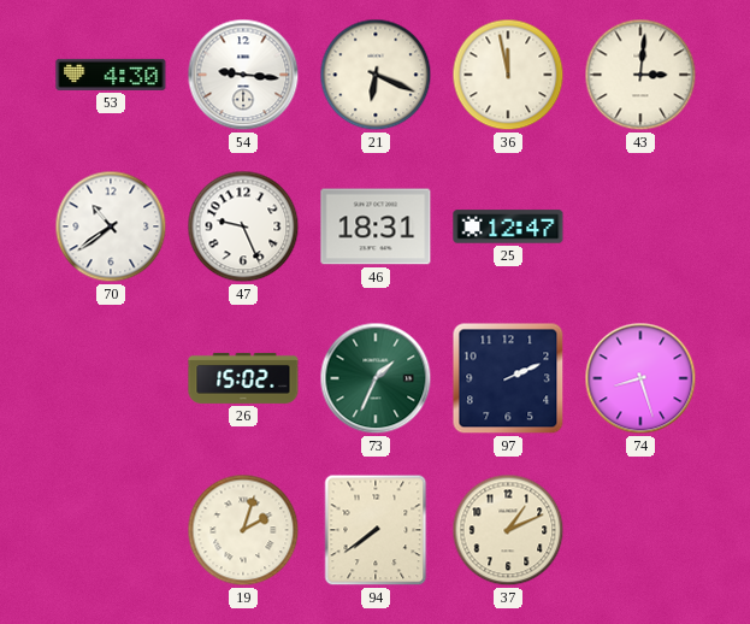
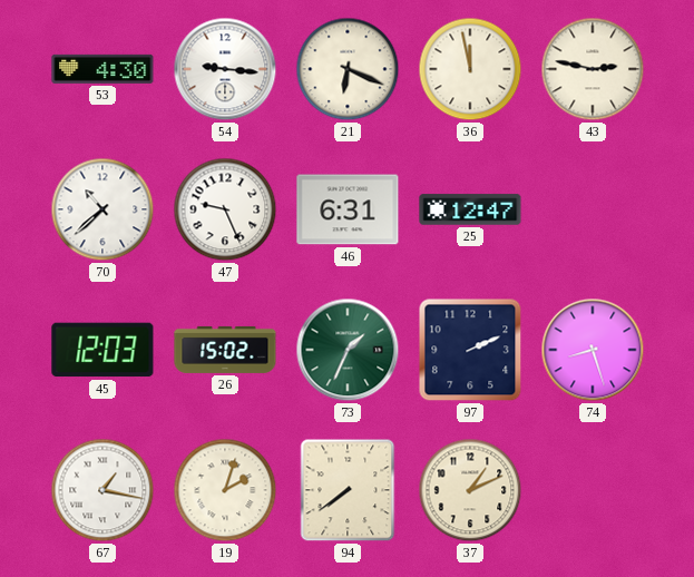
43: 3:01 -> 2:47
70: 10:39 -> 10:38
46: 18:31 -> 6:31
45: none -> 12:03
67: none -> 1:17
